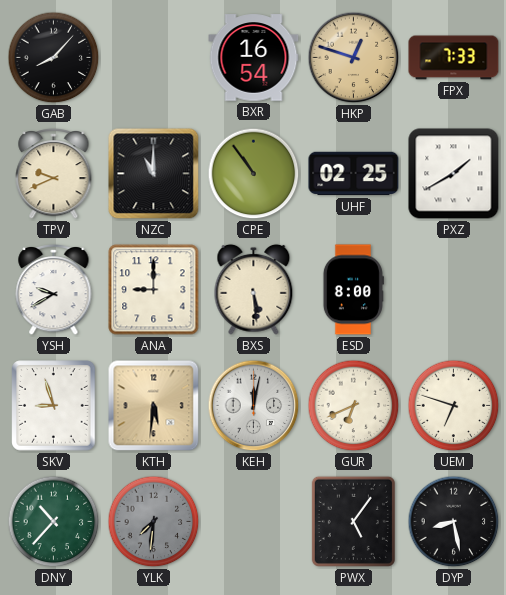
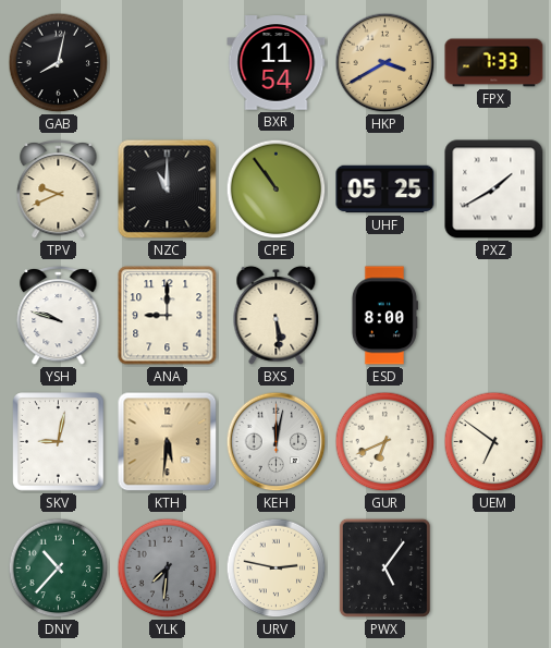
GAB: 8:07 -> 8:02
BXR: 16:54 -> 11:54
HKP: 12:48 -> 3:40
UHF: 02:25 -> 05:25
YSH: 9:40 -> 9:48
SKV: 8:57 -> 9:02
UEM: 6:48 -> 6:51
URV: none -> 2:47
DYP: 8:28 -> none
